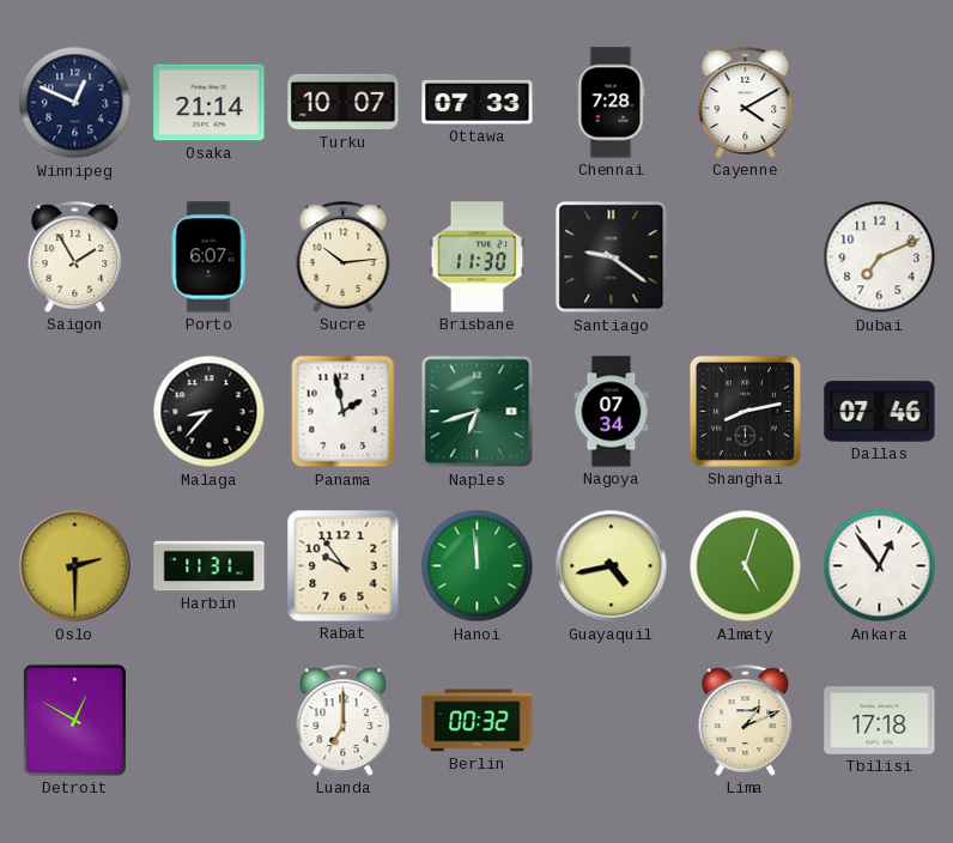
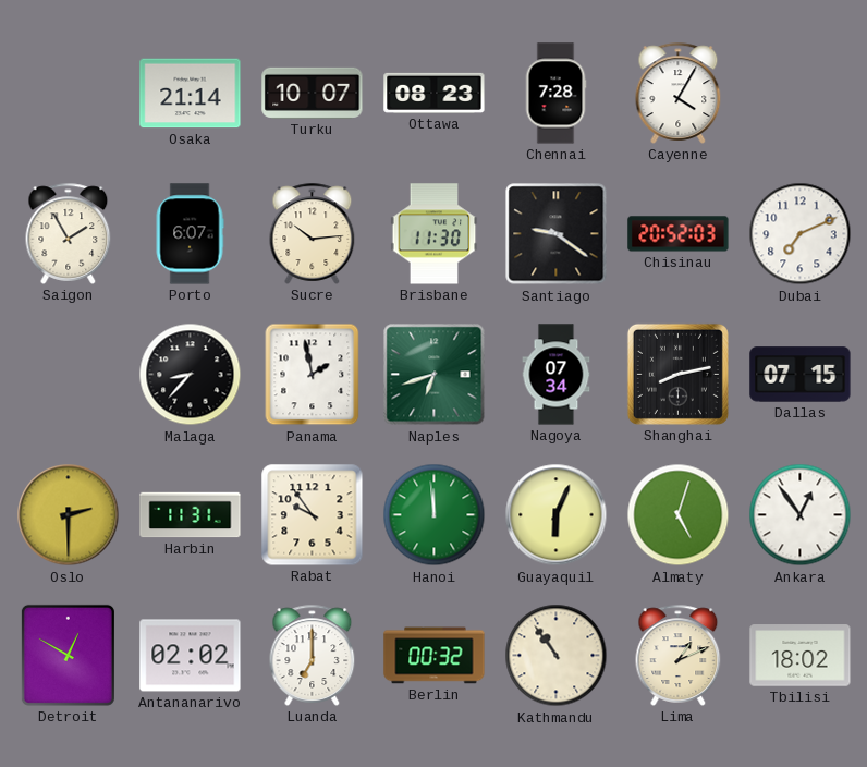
Winnipeg: 12:49 -> none
Ottawa: 07:33 -> 08:23
Cayenne: 4:10 -> 4:05
Chisinau: none -> 20:52
Dallas: 07:46 -> 07:15
Guayaquil: 4:43 -> 6:04
Antananarivo: none -> 02:02
Kathmandu: none -> 10:54
Tbilisi: 17:18 -> 18:02
